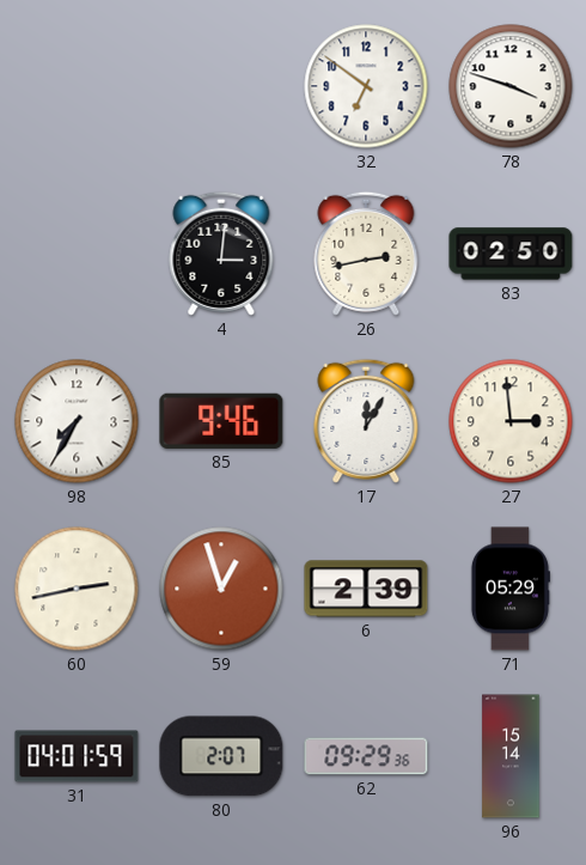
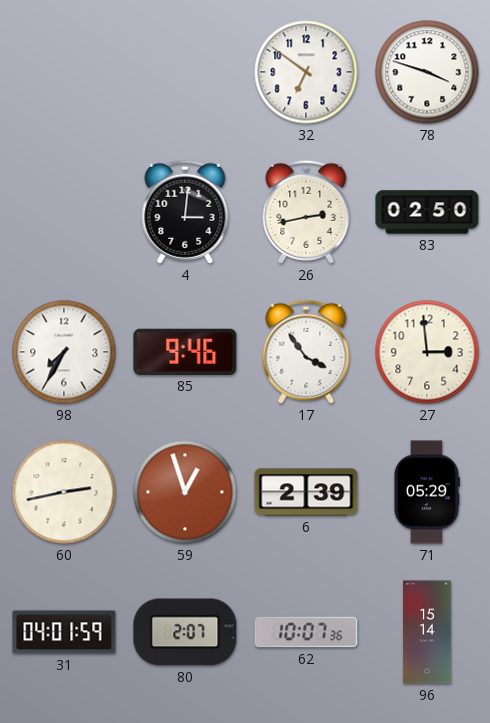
17: 12:05 -> 3:54
62: 09:29 -> 10:07
